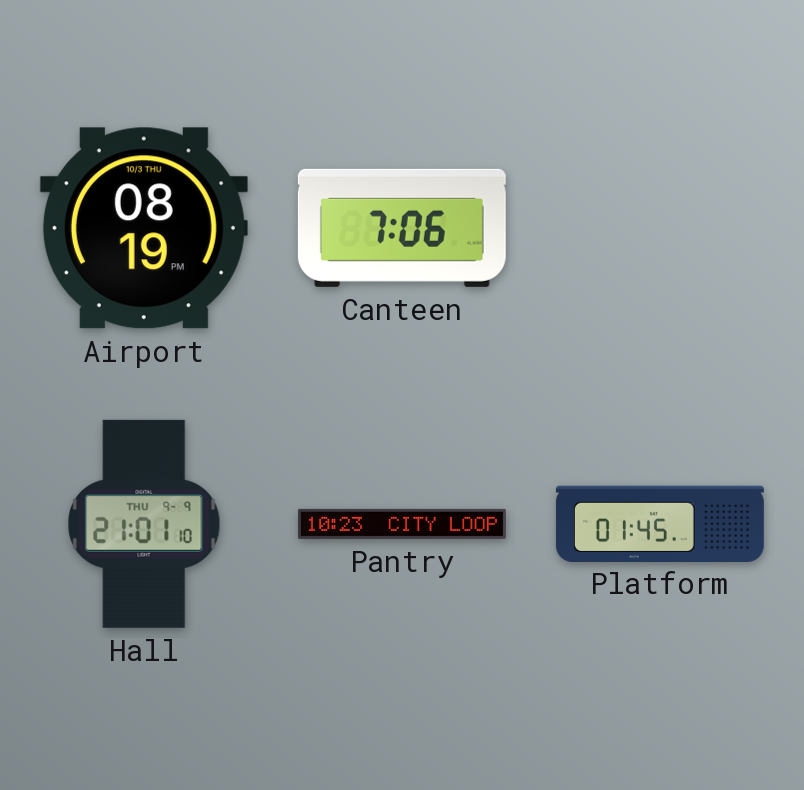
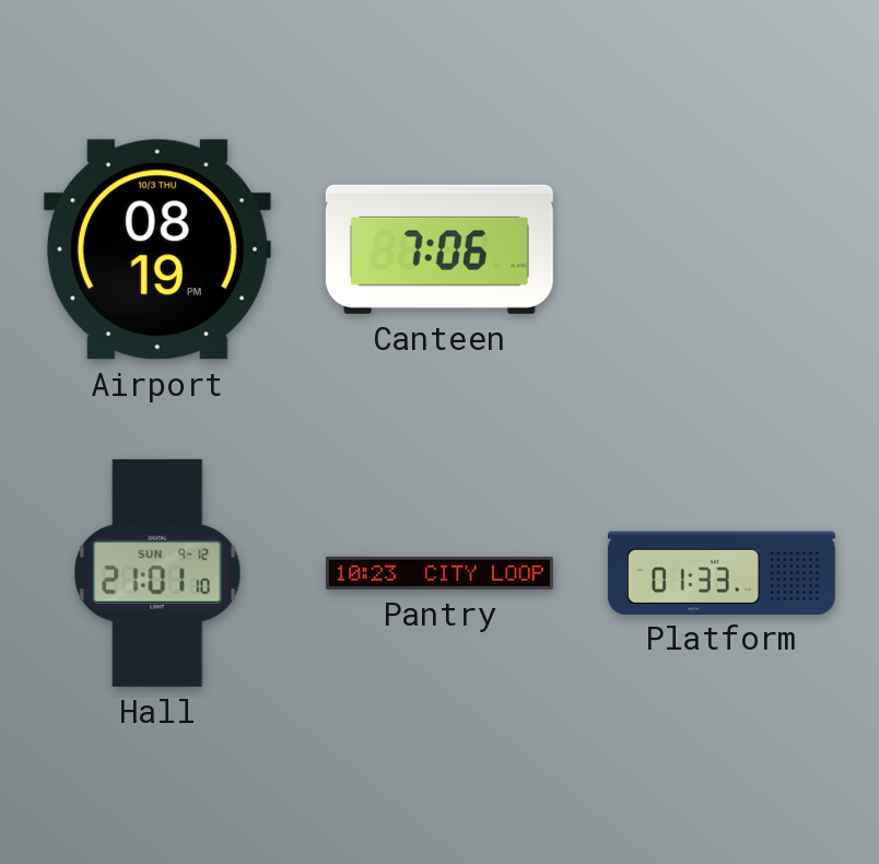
Hall date: THU 9-9 -> SUN 9-12
Platform: 01:45 -> 01:33
